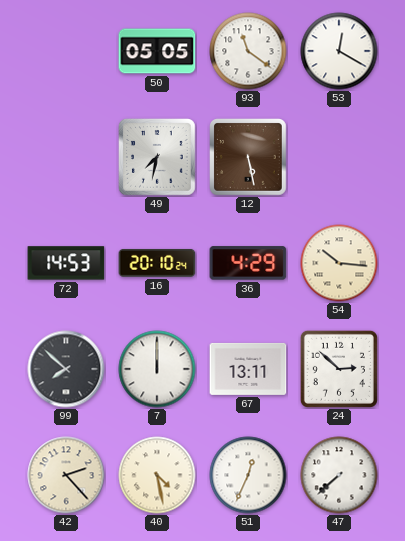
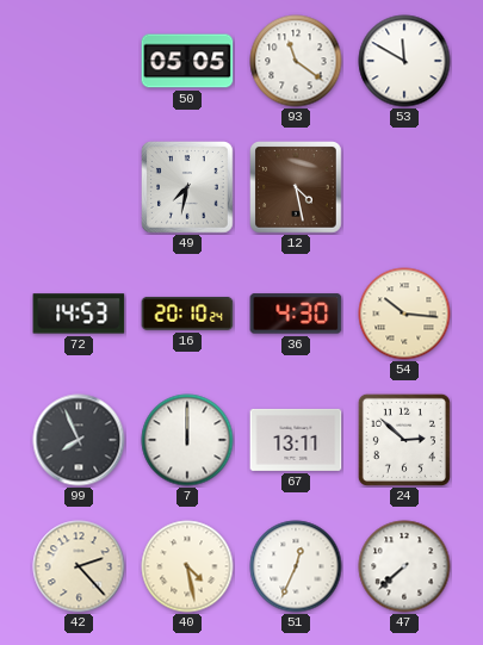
53: 12:20 -> 11:50
12: 5:28 -> 4:28
36: 4:29 -> 4:30
99: 7:52 -> 7:56
